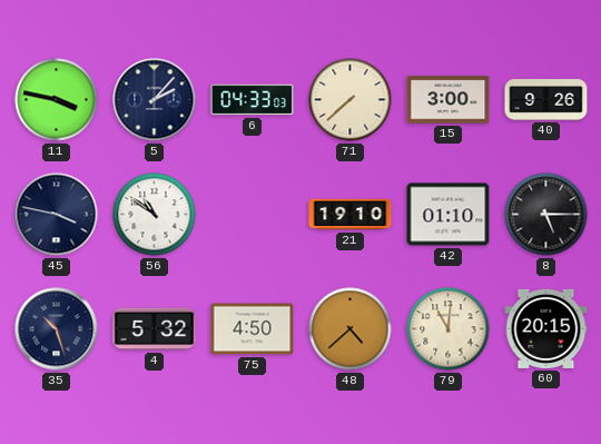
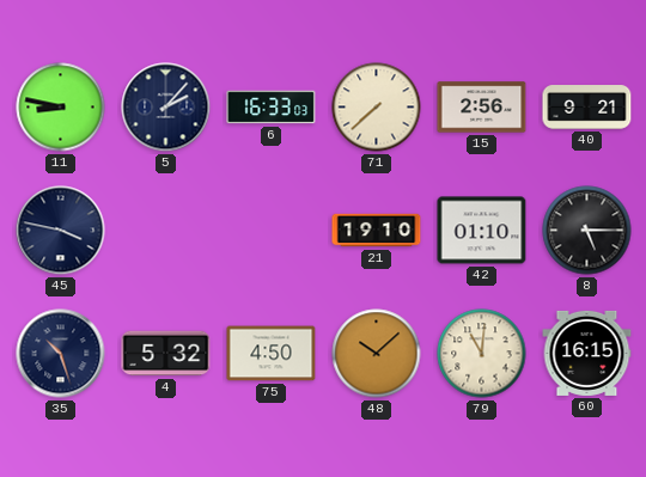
11: 3:47 -> 8:47
6: 04:33 -> 16:33
15: 3:00 -> 2:56
40: 9:26 -> 9:21
56: 10:51 -> none
48: 4:38 -> 10:08
60: 20:15 -> 16:15
